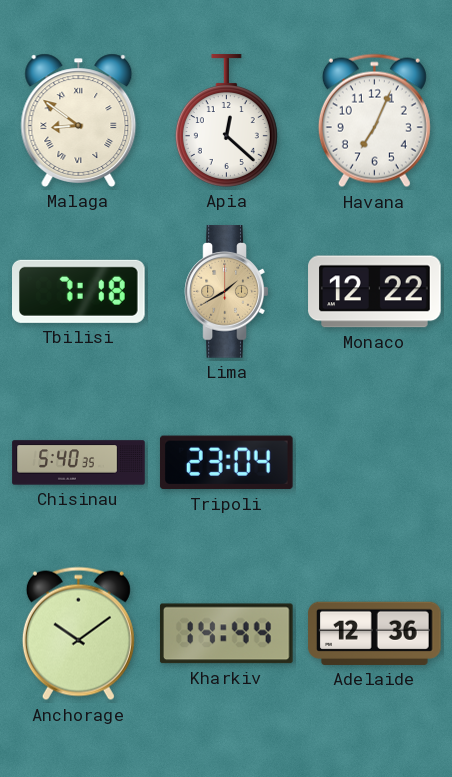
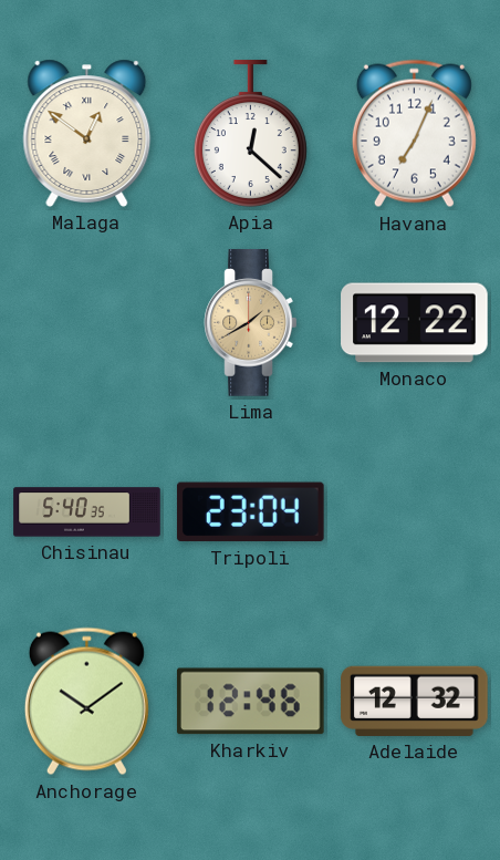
Malaga: 8:51 -> 12:51
Tbilisi: 7:18 -> none
Kharkiv: 14:44 -> 12:46
Adelaide: 12:36 -> 12:32
